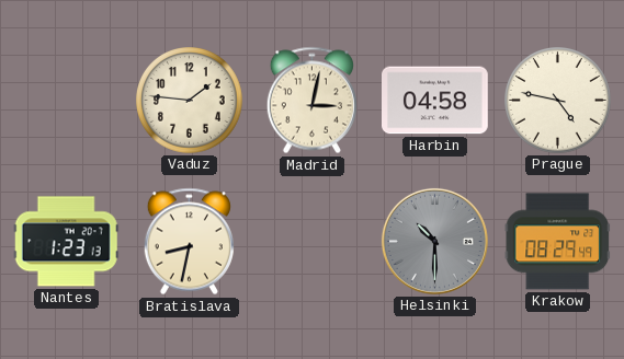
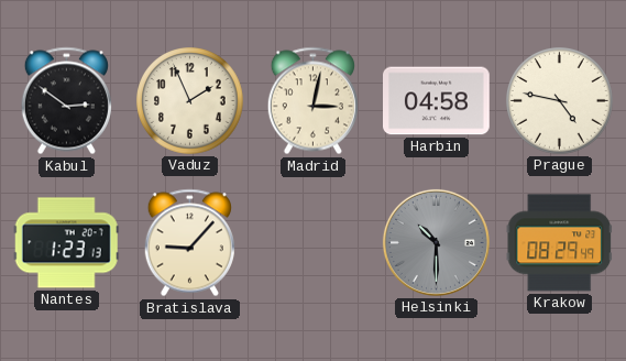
Kabul: none -> 2:51
Vaduz: 1:46 -> 1:56
Bratislava: 8:32 -> 9:07
